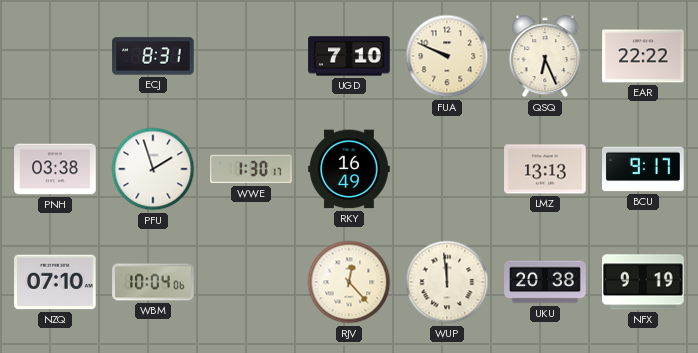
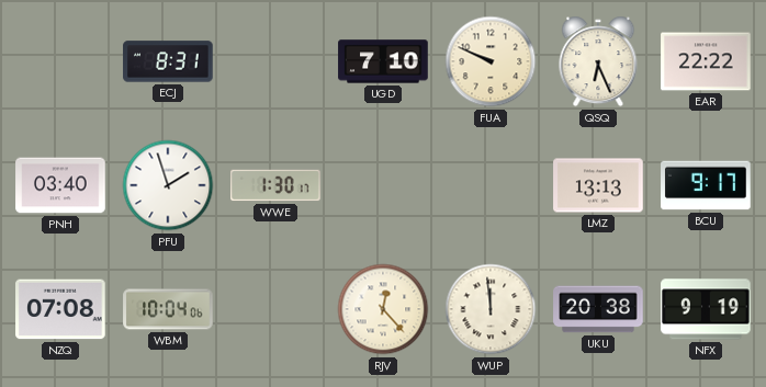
PNH: 03:38 -> 03:40
RKY: 16:49 -> none
NZQ: 07:10 -> 07:08
